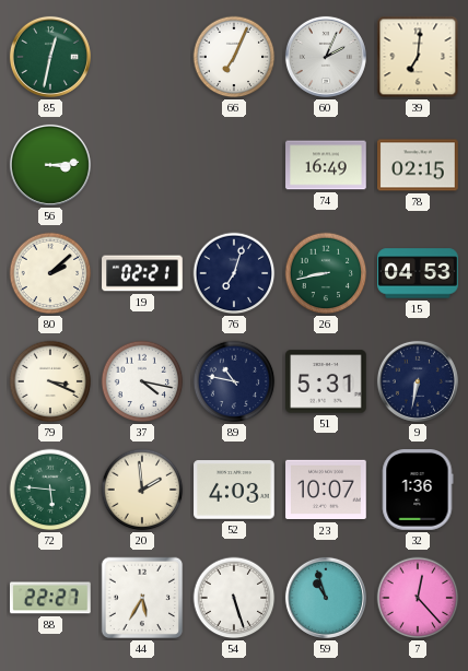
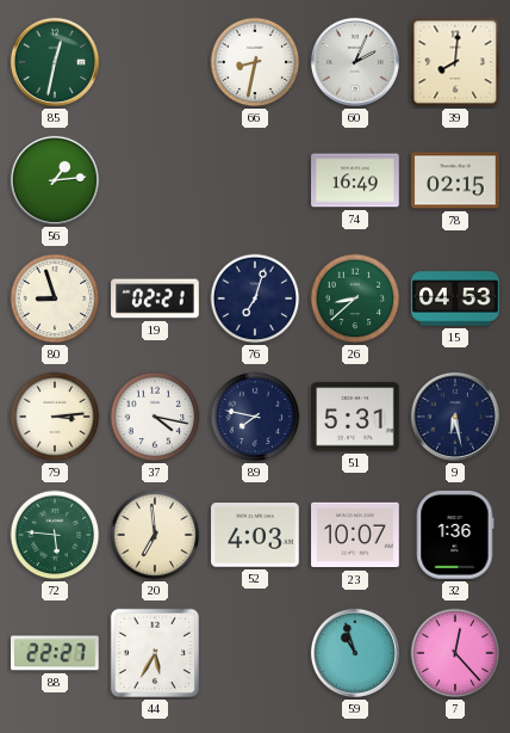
66: 7:04 -> 8:32
39: 7:01 -> 8:01
56: 3:14 -> 1:14
80: 2:08 -> 8:57
26: 8:43 -> 8:38
79: 3:19 -> 3:14
89: 10:47 -> 7:47
9: 6:32 -> 6:28
20: 1:59 -> 6:59
54: 5:27 -> none
